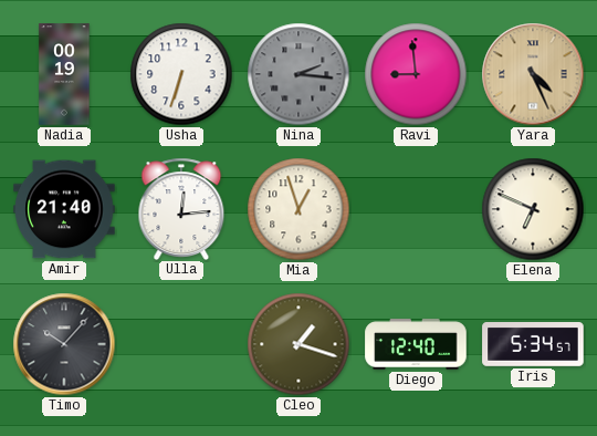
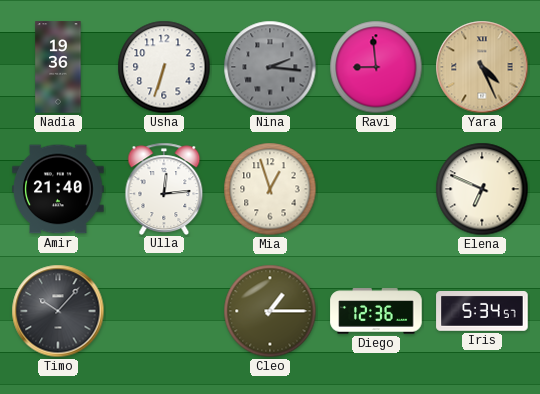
Nadia: 00:19 -> 19:36
Cleo: 1:18 -> 1:15
Diego: 12:40 -> 12:36
